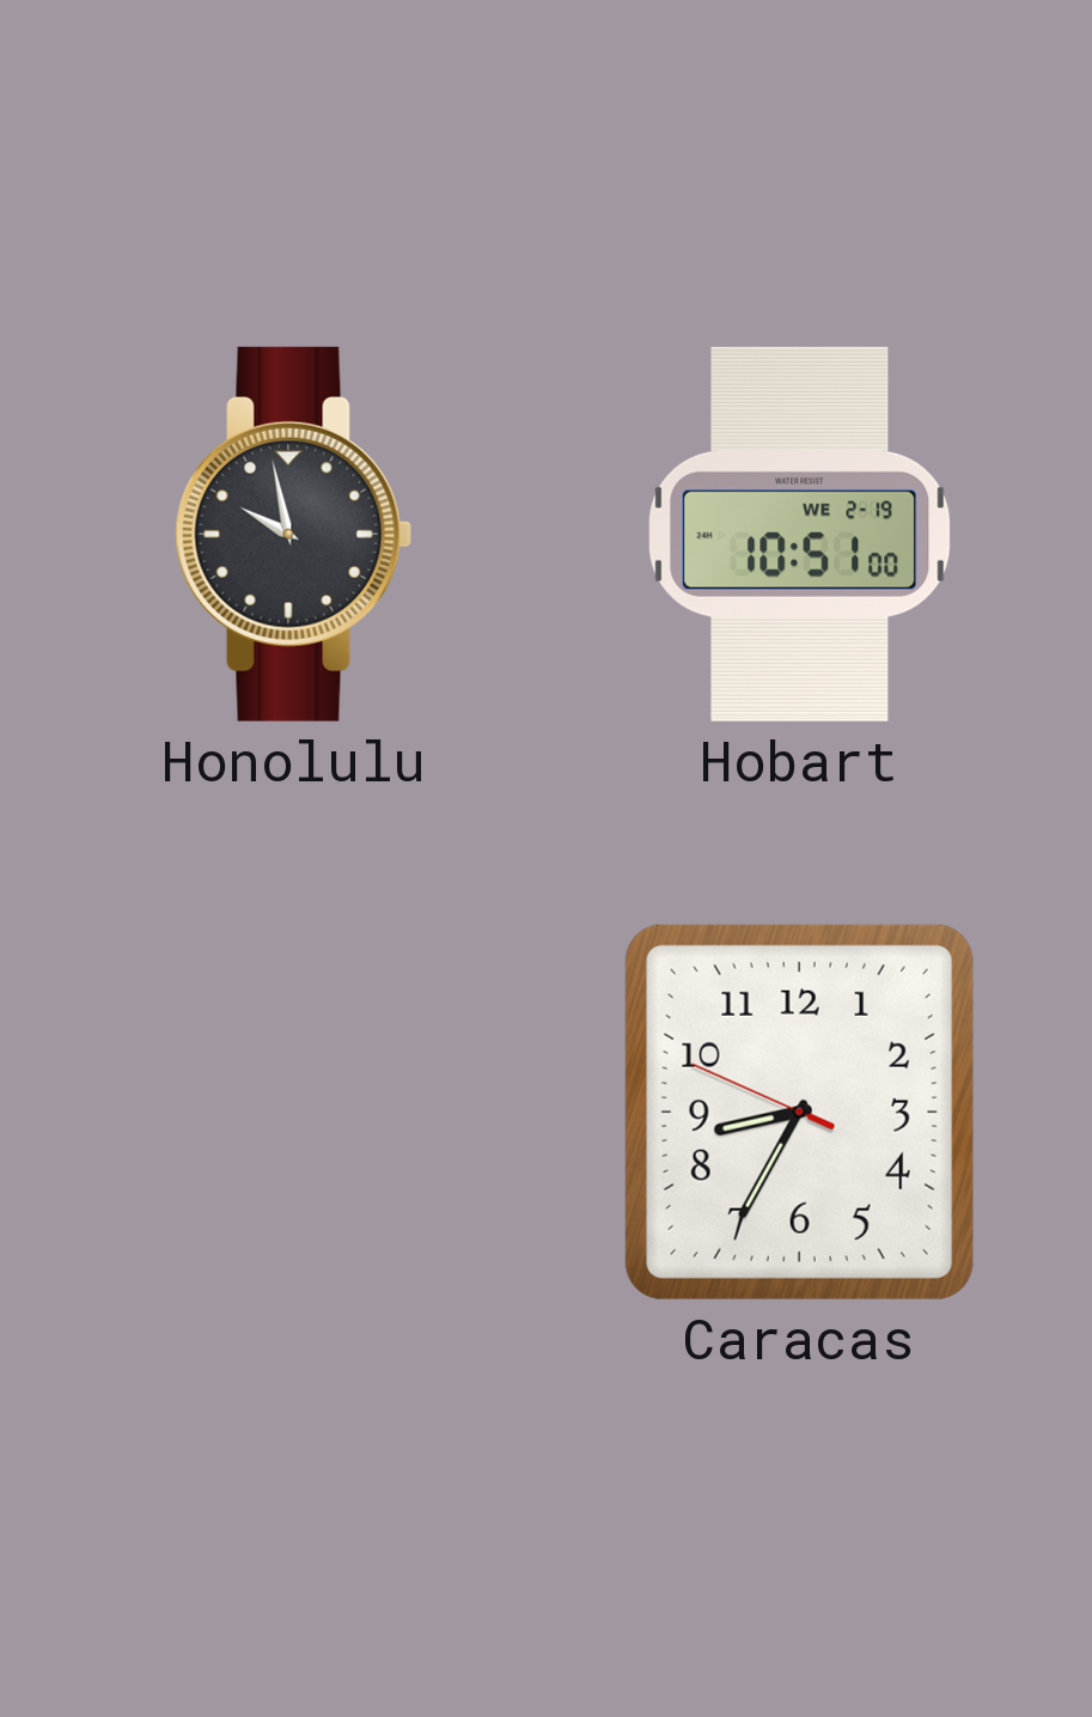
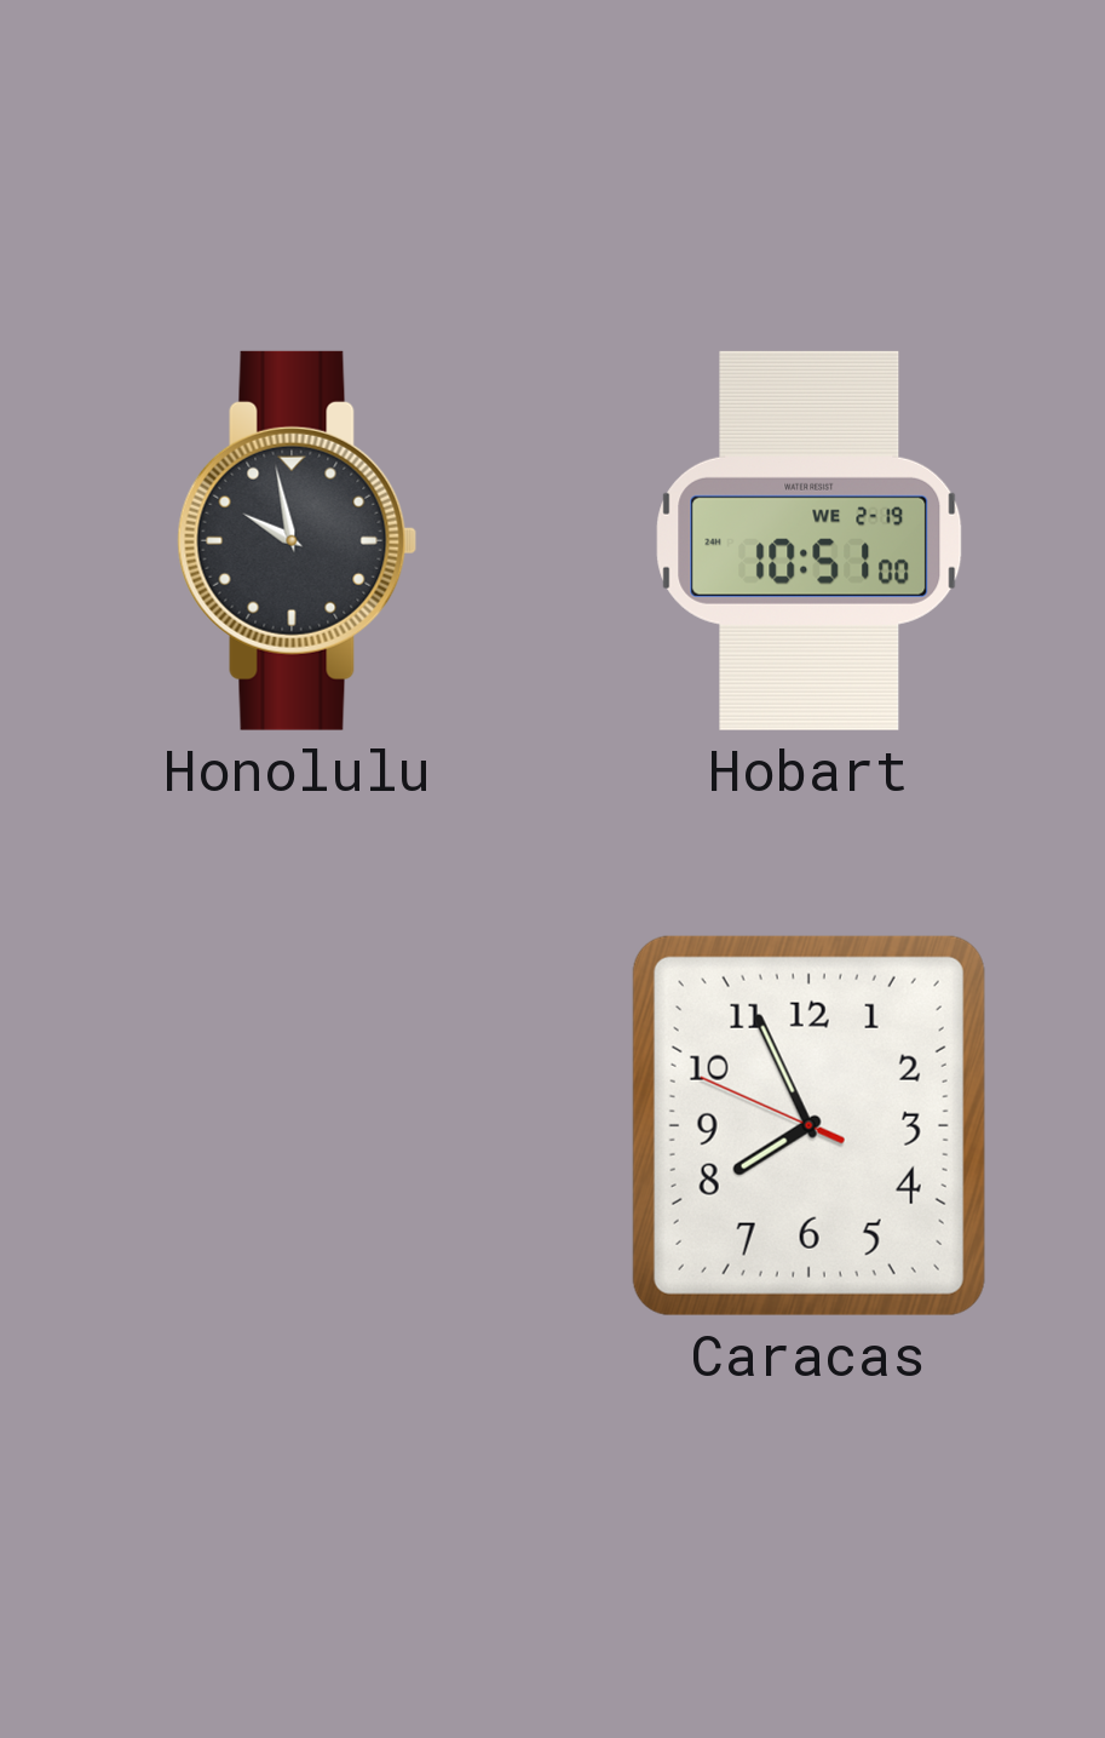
Caracas: 8:34 -> 7:55
